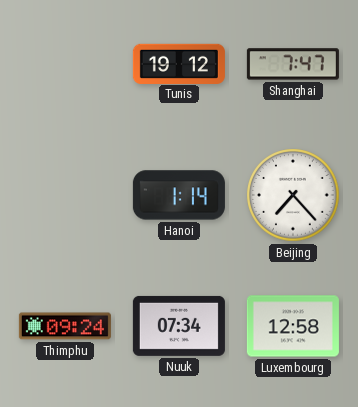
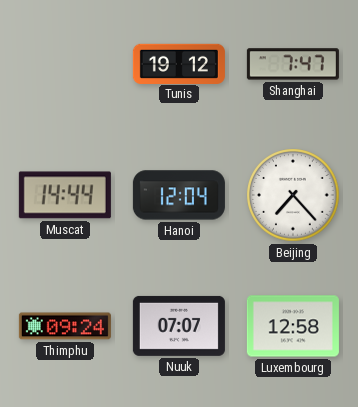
Muscat: none -> 14:44
Hanoi: 1:14 -> 12:04
Nuuk: 07:34 -> 07:07
